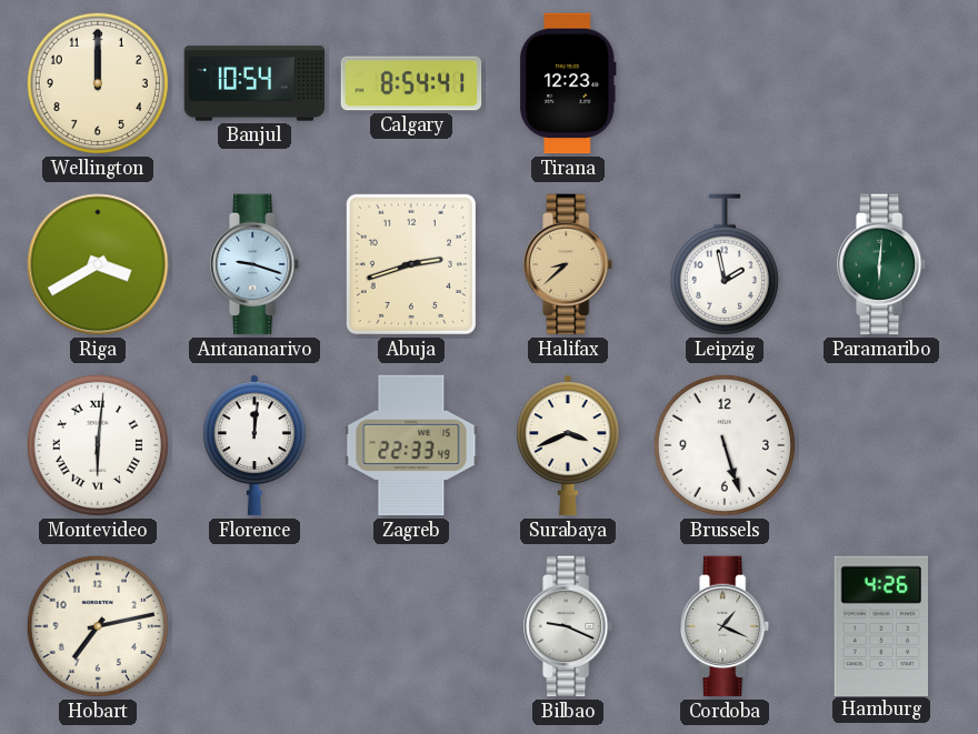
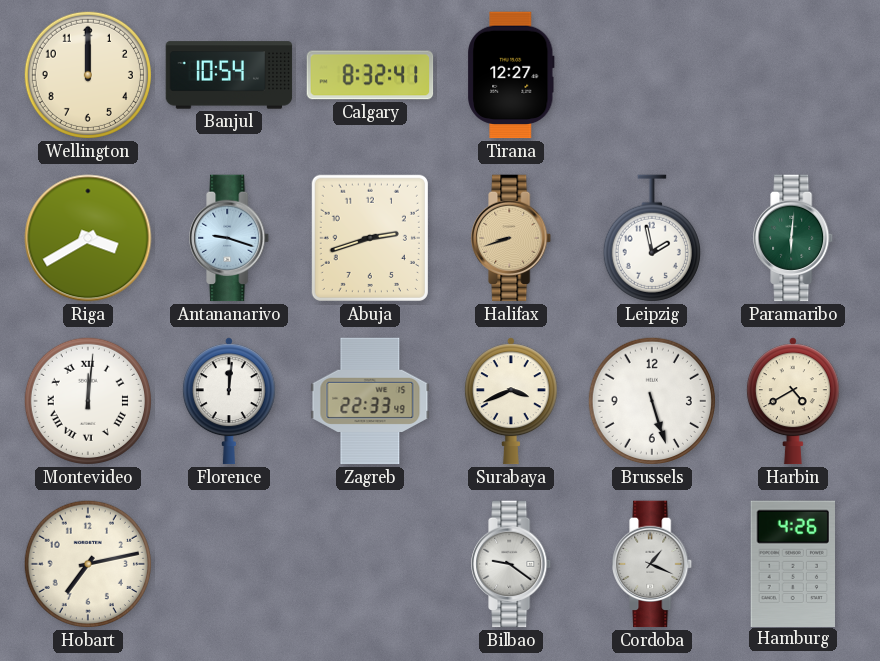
Calgary: 8:54 -> 8:32
Tirana: 12:23 -> 12:27
Halifax: 8:38 -> 8:42
Montevideo: 6:01 -> 12:01
Harbin: none -> 4:40
Bilbao: 9:19 -> 9:21
